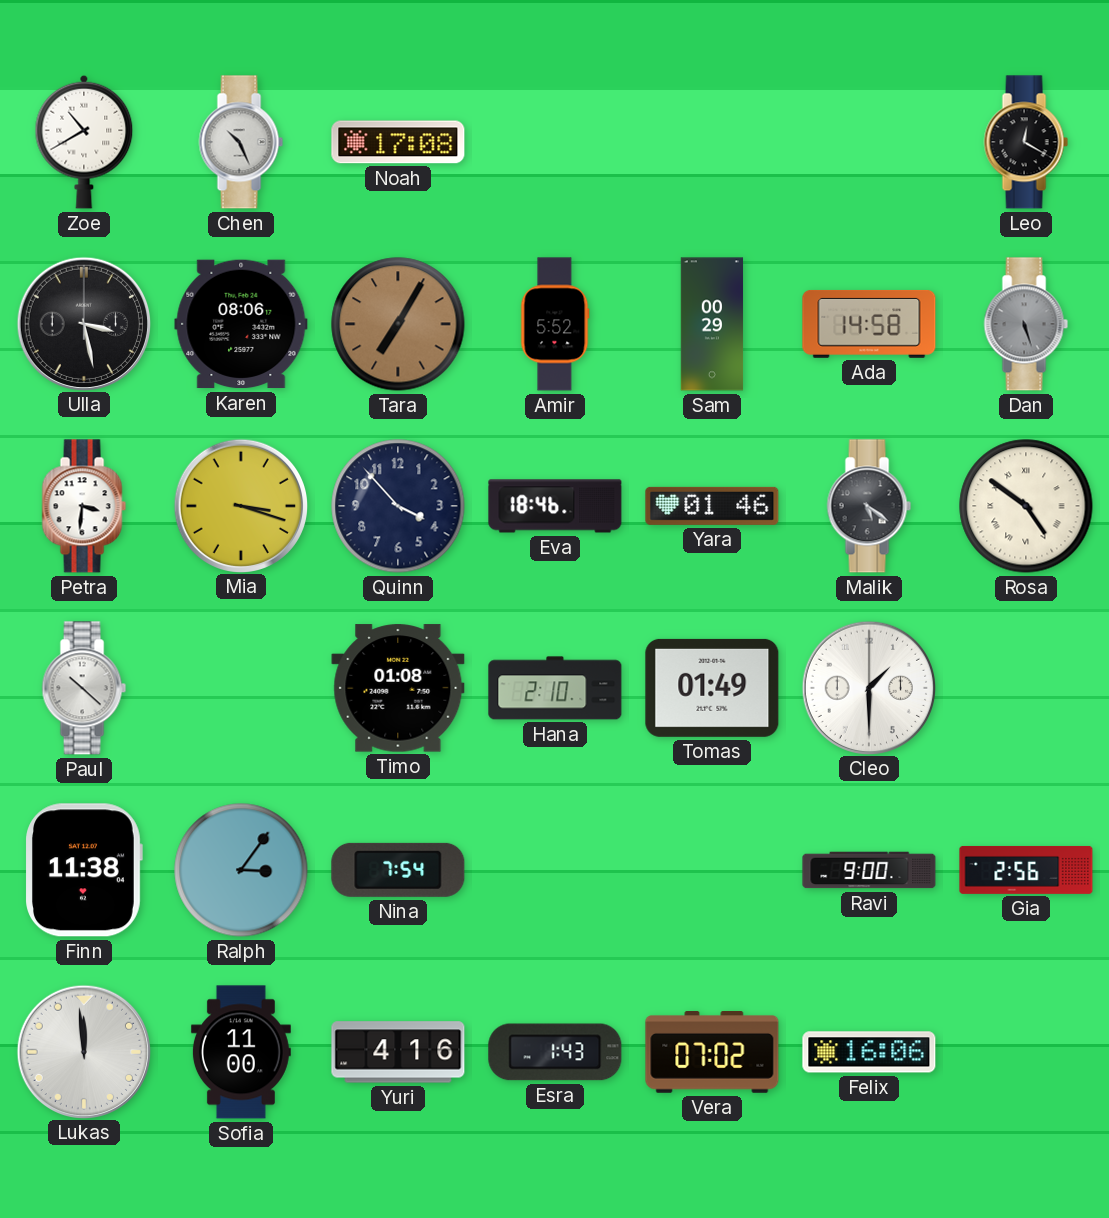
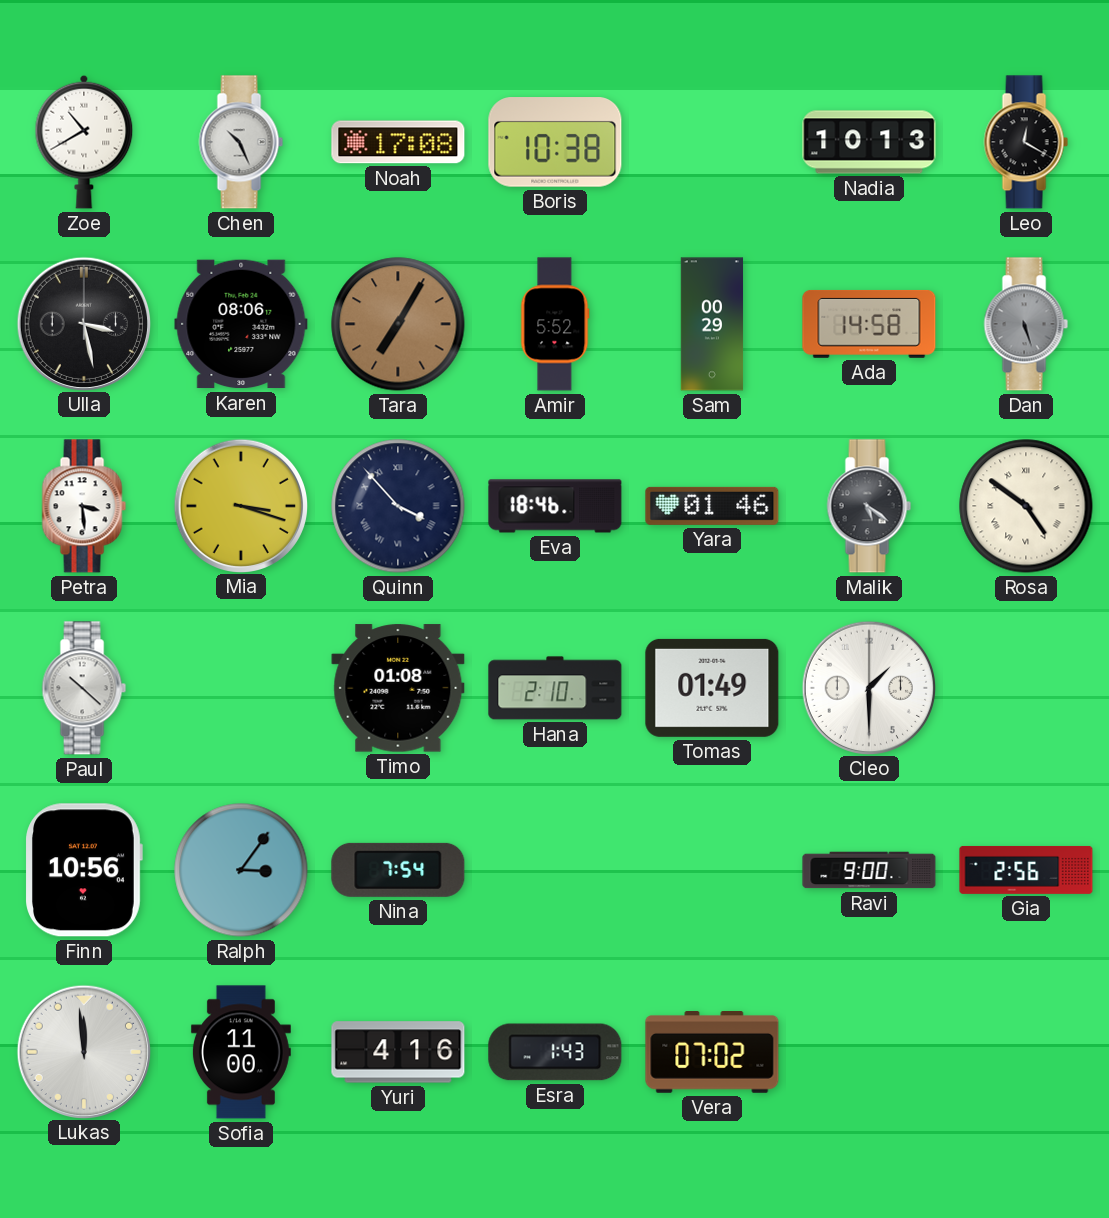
Boris: none -> 10:38
Nadia: none -> 10:13
Petra: 3:31 -> 3:29
Quinn numerals: Arabic -> Roman
Finn: 11:38 -> 10:56
Felix: 16:06 -> none
